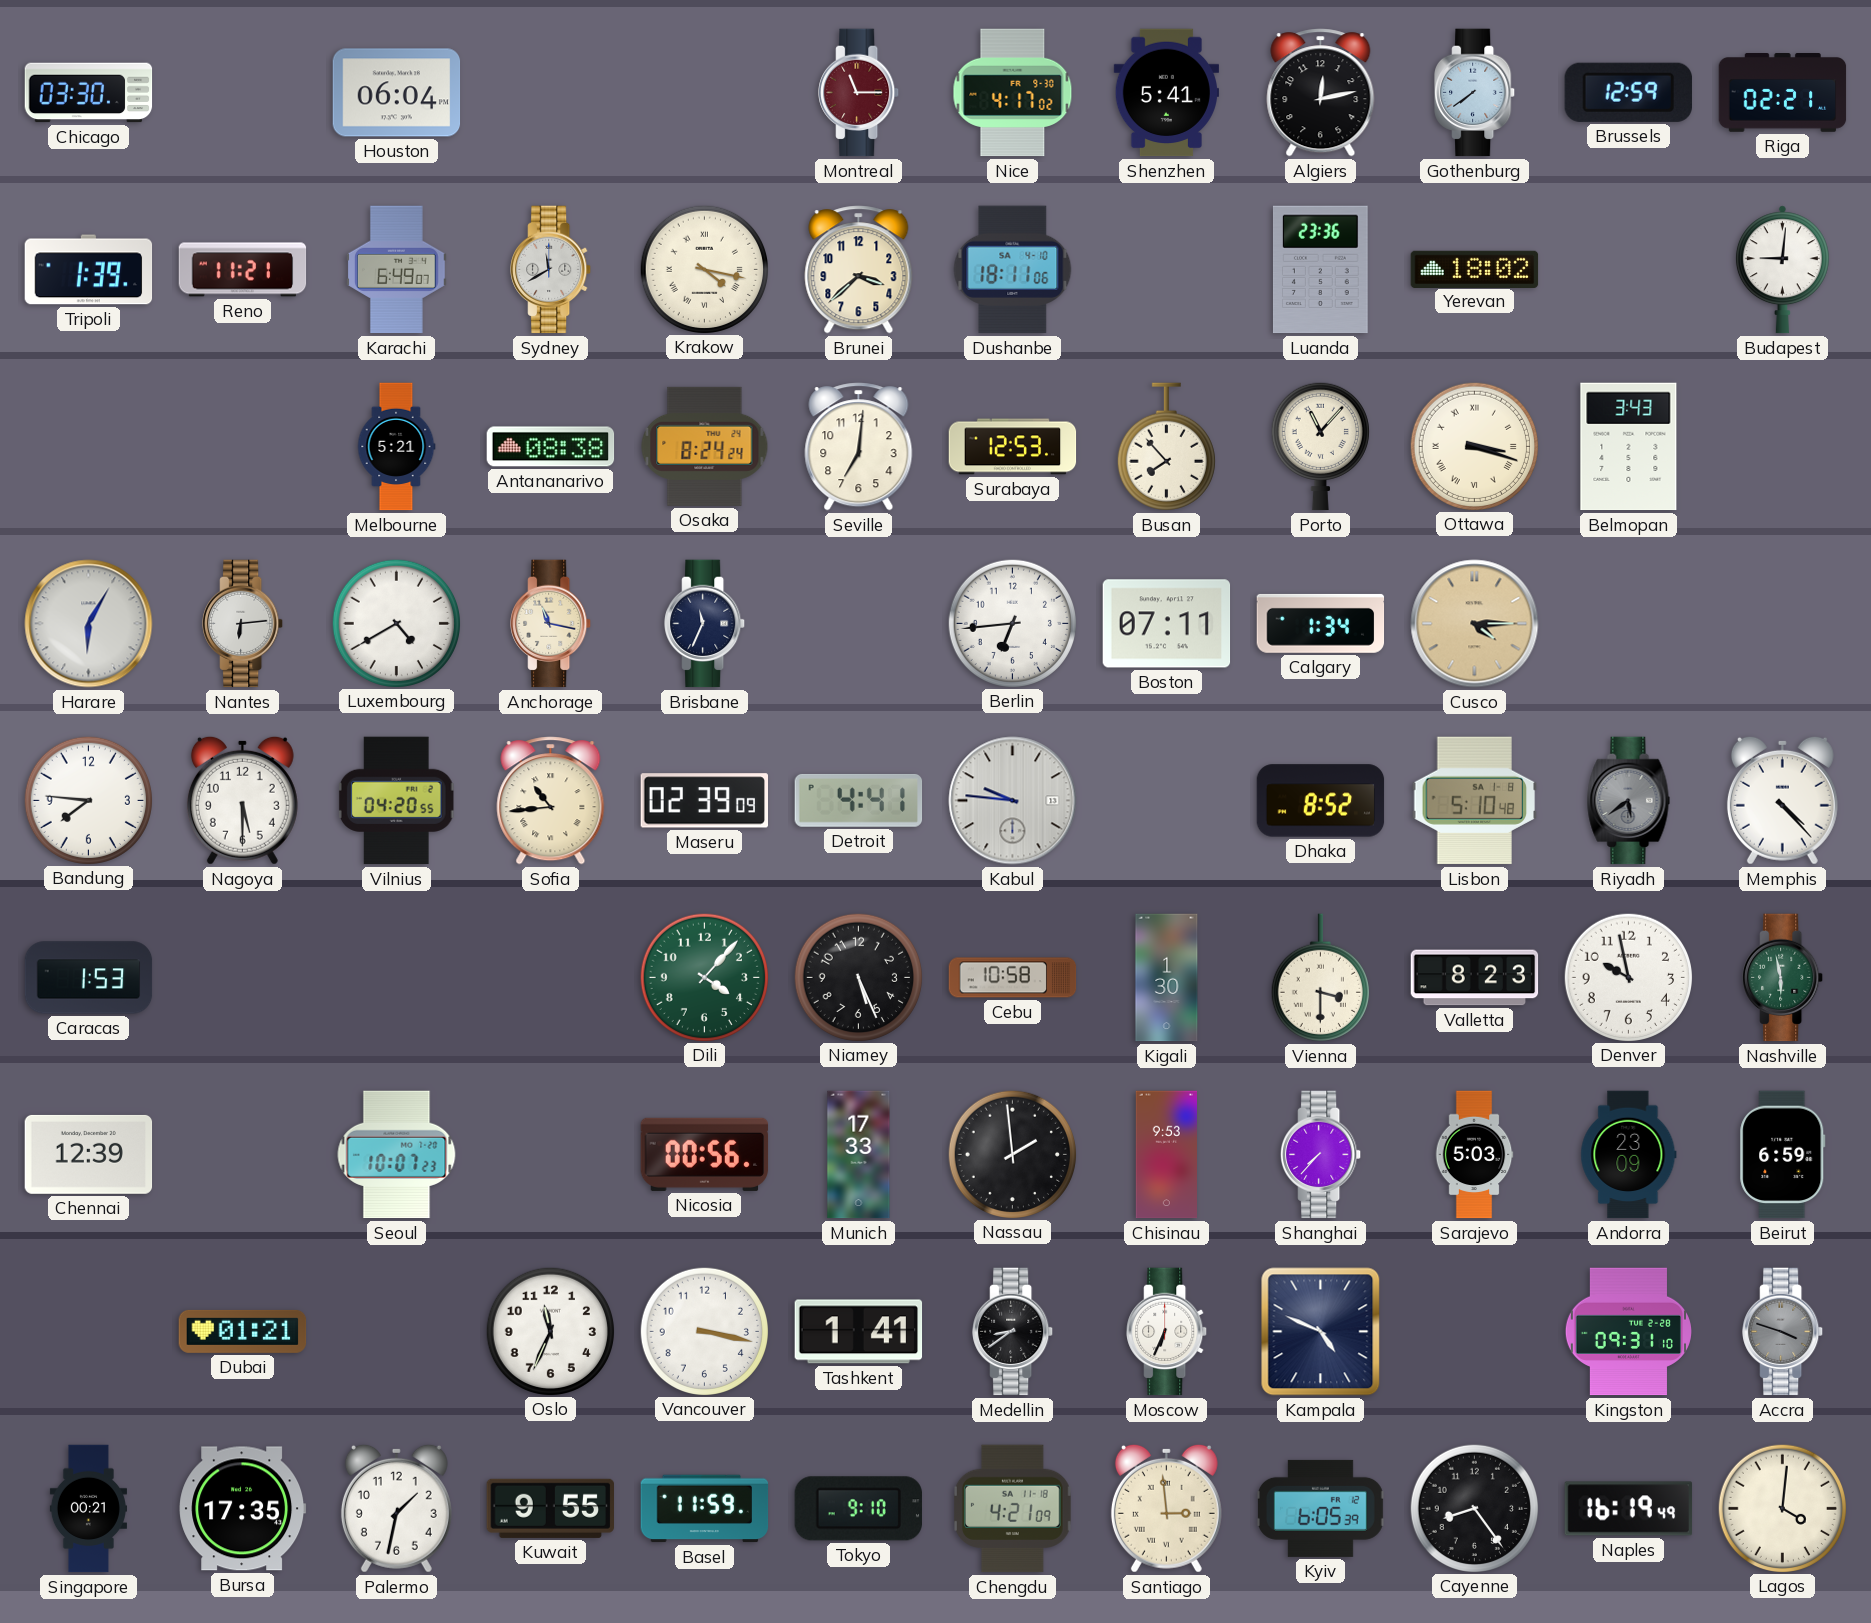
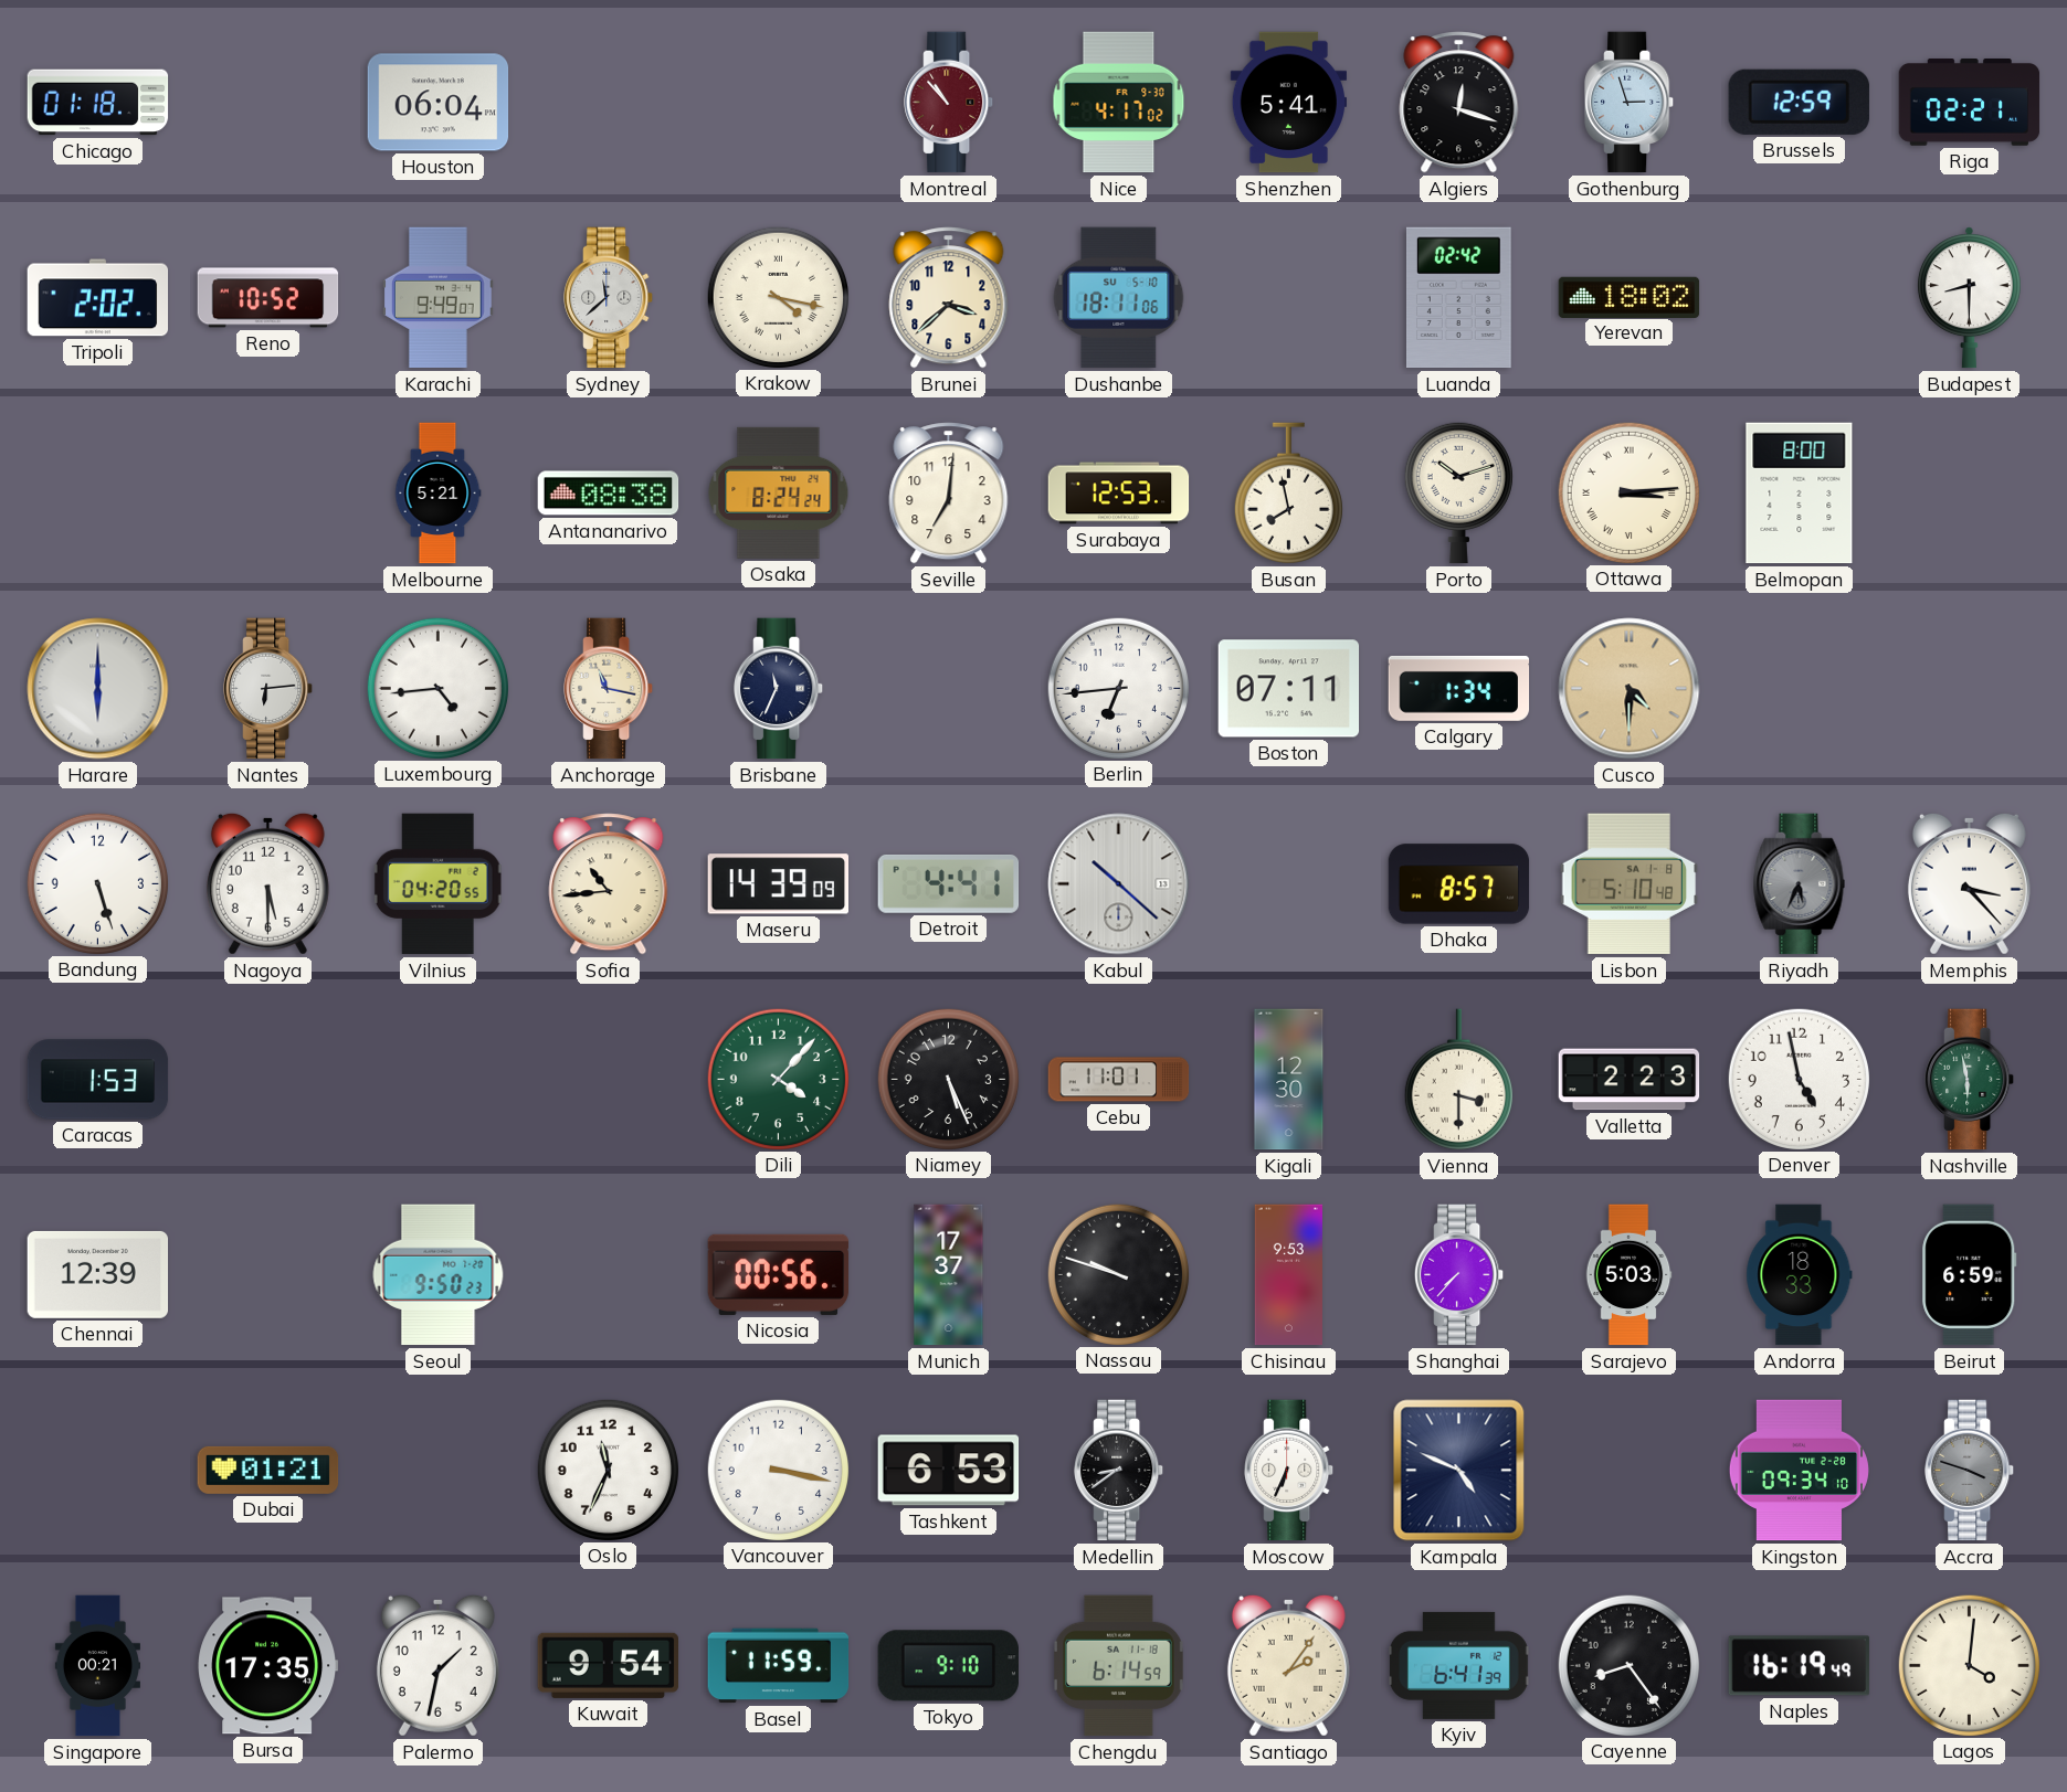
Chicago: 03:30 -> 01:18
Montreal: 11:15 -> 10:53
Algiers: 12:13 -> 12:18
Gothenburg: 7:39 -> 2:57
Tripoli: 1:39 -> 2:02
Reno: 11:21 -> 10:52
Karachi: 6:49 -> 9:49
Sydney: 11:40 -> 11:38
Dushanbe date: SA 4-10 -> SU 5-10
Luanda: 23:36 -> 02:42
Budapest: 9:01 -> 8:30
Busan: 7:53 -> 7:58
Porto: 11:07 -> 10:12
Ottawa: 3:18 -> 3:14
Belmopan: 3:43 -> 8:00
Harare: 6:05 -> 6:00
Luxembourg: 4:40 -> 4:44
Cusco: 4:15 -> 4:30
Bandung: 7:46 -> 5:27
Maseru: 02:39 -> 14:39
Kabul: 9:46 -> 10:22
Dhaka: 8:52 -> 8:57
Riyadh: 5:39 -> 5:34
Memphis: 4:23 -> 3:23
Cebu: 10:58 -> 11:01
Kigali: 1:30 -> 12:30
Valletta: 8:23 -> 2:23
Denver: 9:58 -> 4:58
Seoul: 10:07 -> 9:50
Munich: 17:33 -> 17:37
Nassau: 1:59 -> 9:48
Andorra: 23:09 -> 18:33
Tashkent: 1:41 -> 6:53
Kingston: 09:31 -> 09:34
Kuwait: 9:55 -> 9:54
Chengdu: 4:21 -> 6:14
Santiago: 2:59 -> 2:06
Kyiv: 6:05 -> 6:41
